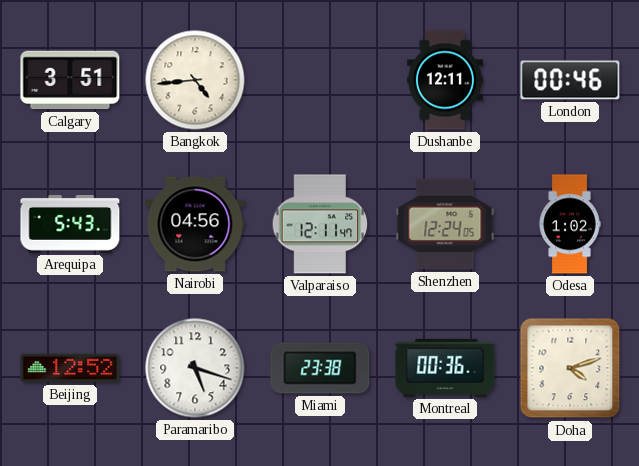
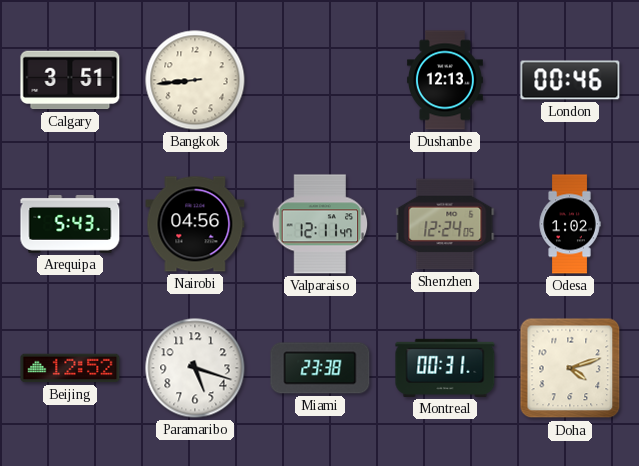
Bangkok: 4:44 -> 8:44
Dushanbe: 12:11 -> 12:13
Montreal: 00:36 -> 00:31
